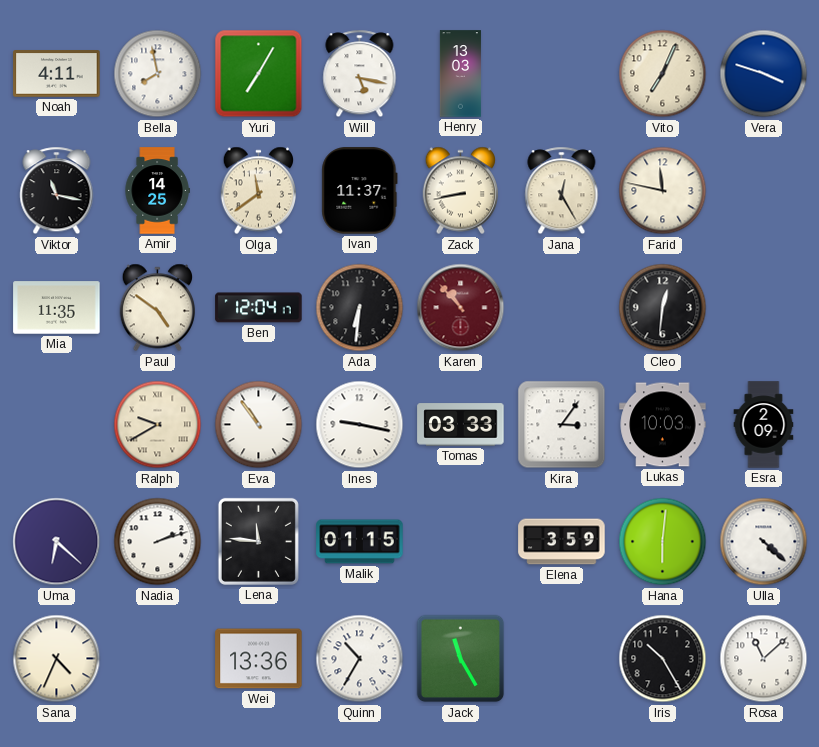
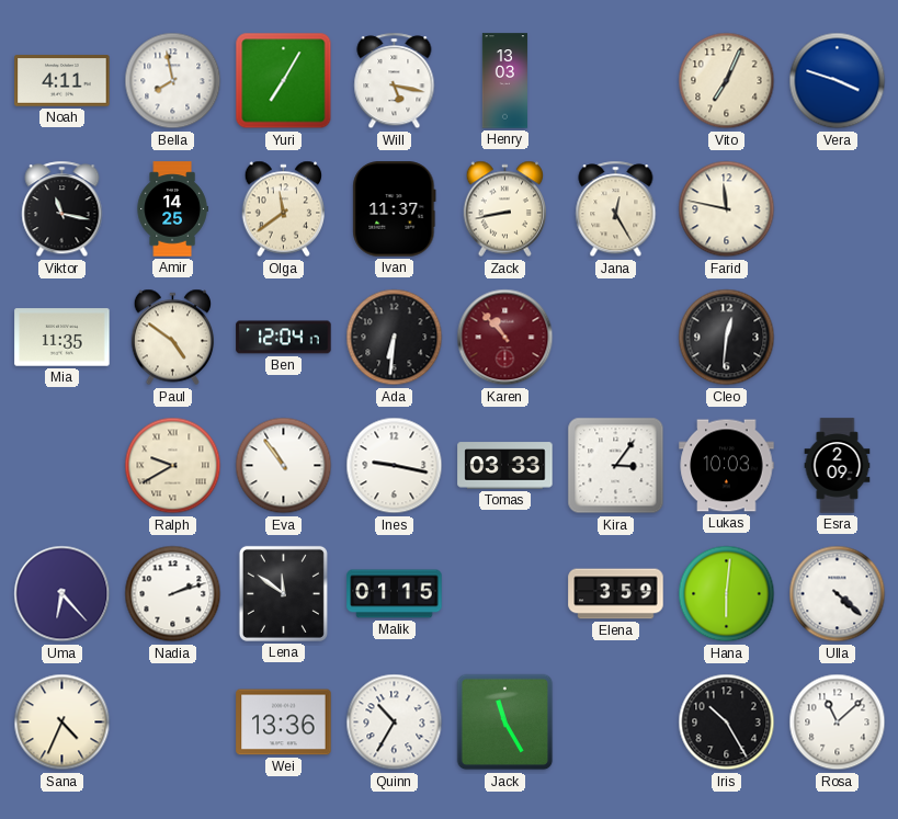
Uma: 6:22 -> 6:23
Lena: 11:46 -> 11:51
